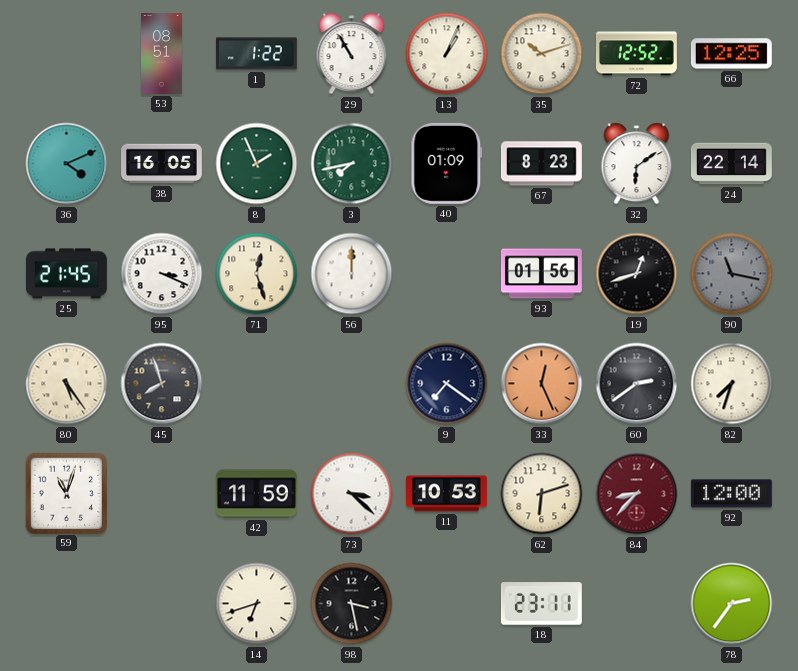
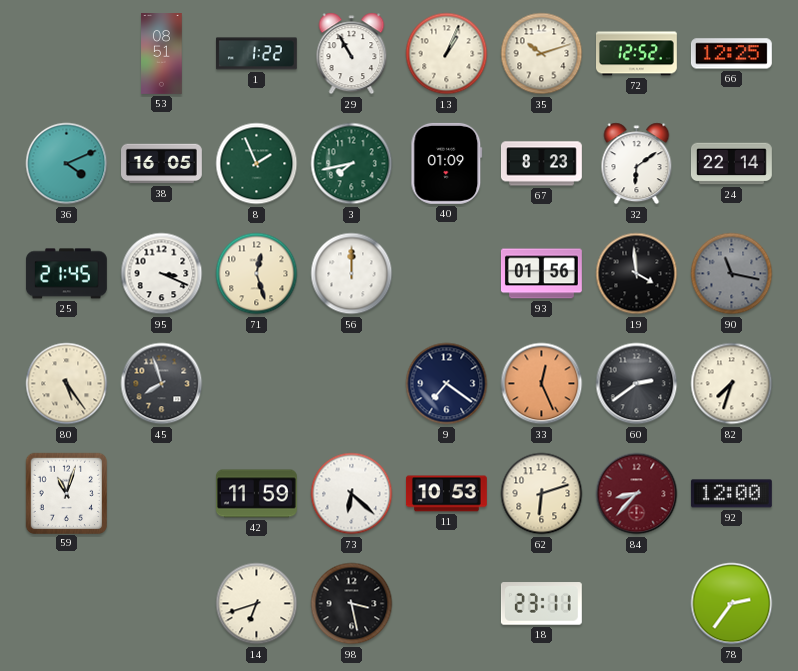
19: 12:42 -> 3:59
73: 3:22 -> 6:22
